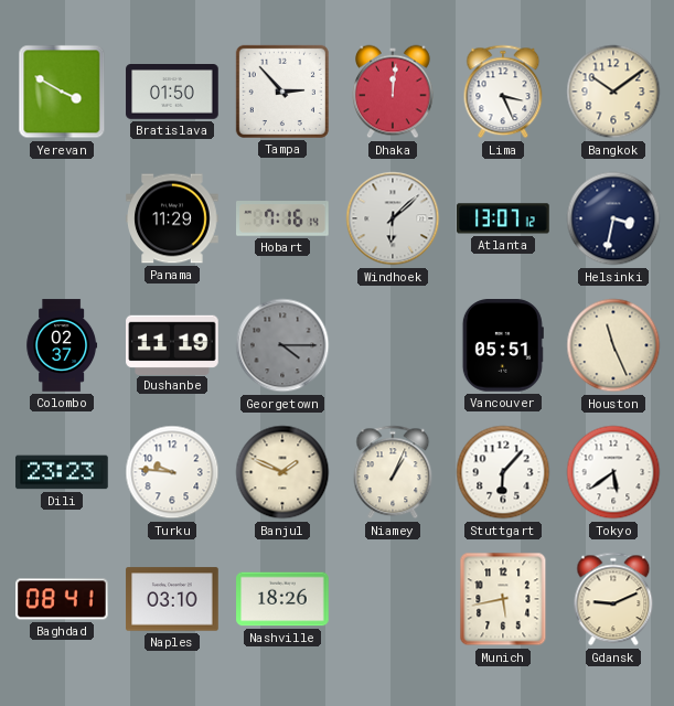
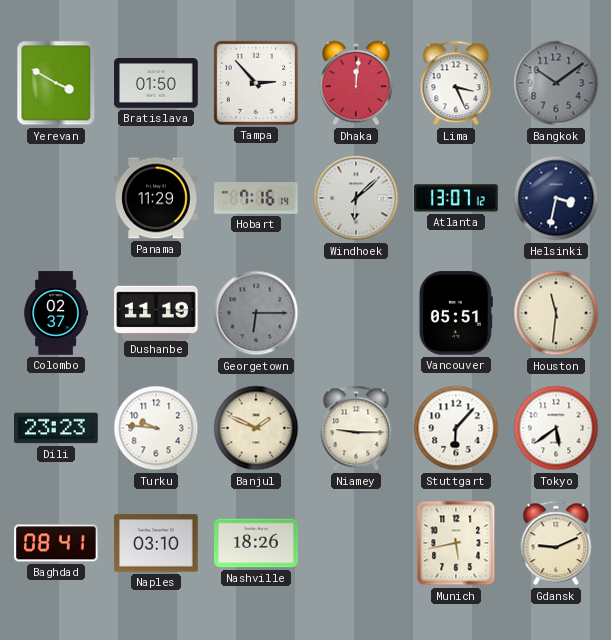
Bangkok dial: cream -> grey
Georgetown: 4:15 -> 6:15
Houston: 11:26 -> 11:31
Niamey: 1:04 -> 9:15
